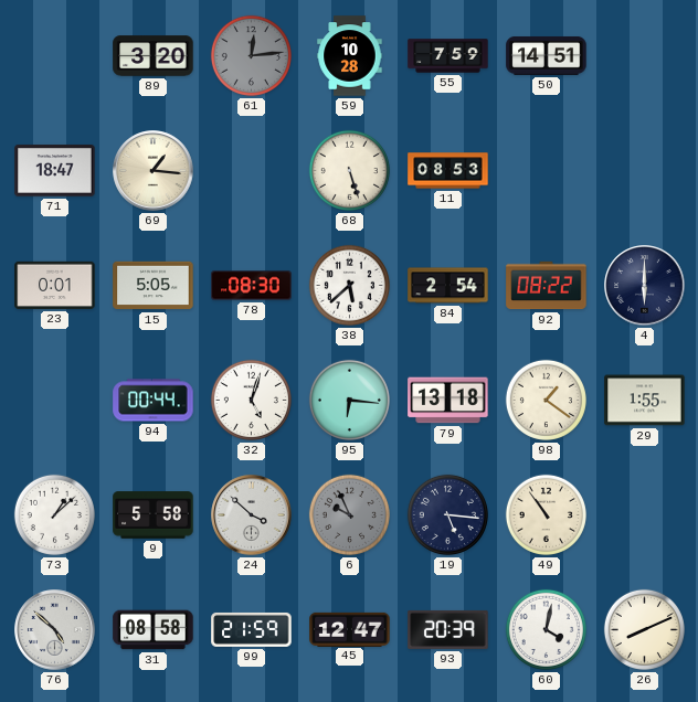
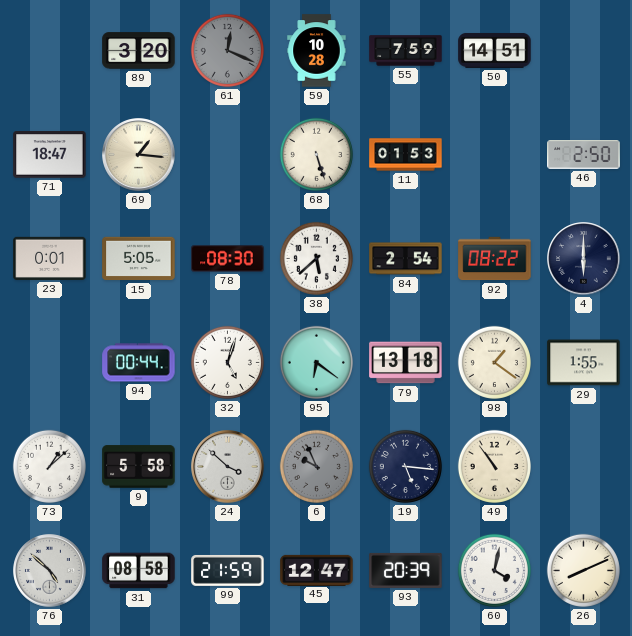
61: 12:14 -> 12:19
11: 08:53 -> 01:53
46: none -> 2:50
95: 6:16 -> 6:21
